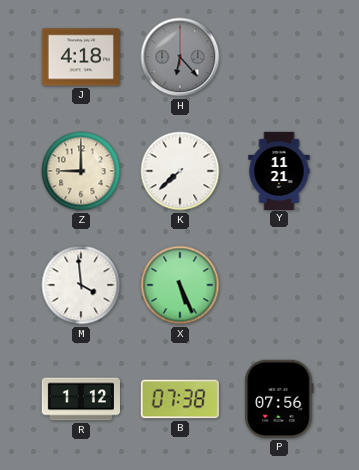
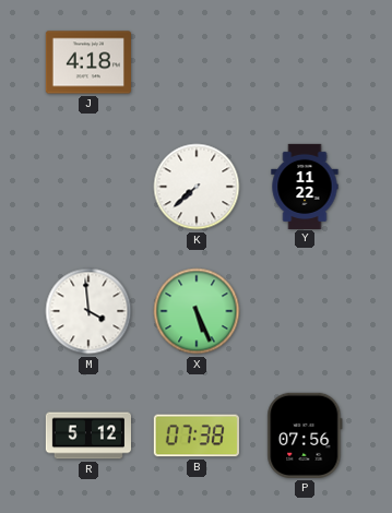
H: 6:23 -> none
Z: 9:00 -> none
Y: 11:21 -> 11:22
R: 1:12 -> 5:12
